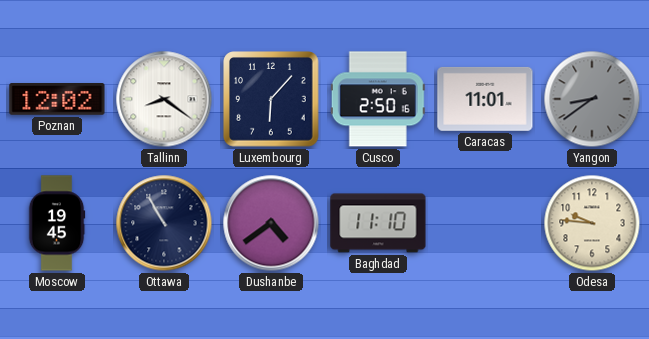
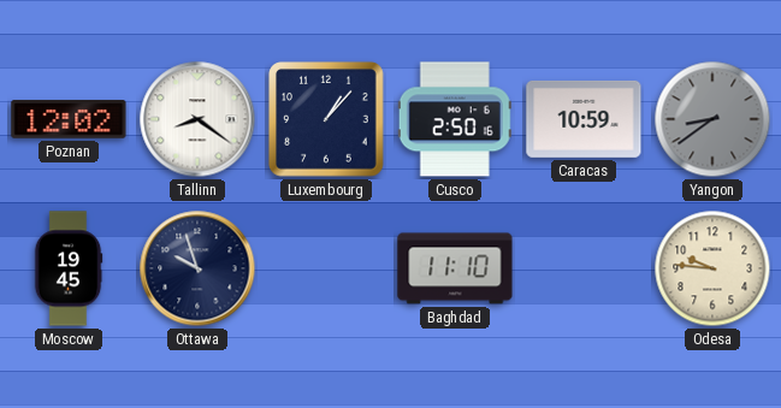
Luxembourg: 6:07 -> 1:07
Caracas: 11:01 -> 10:59
Ottawa: 10:55 -> 9:57
Dushanbe: 4:39 -> none
